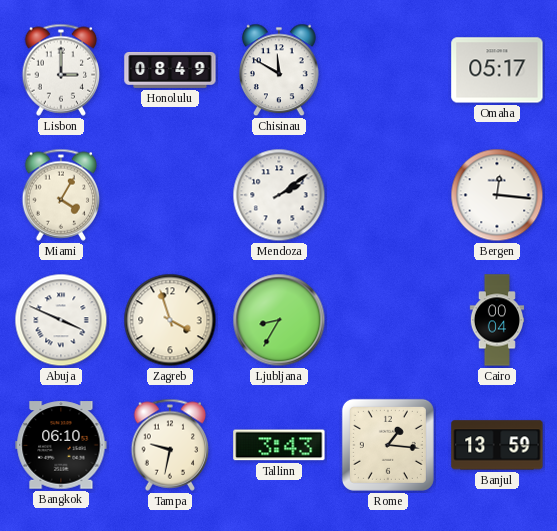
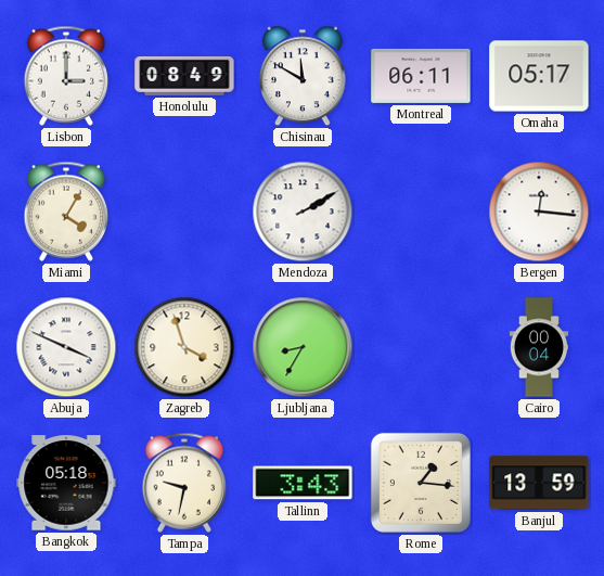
Montreal: none -> 06:11
Mendoza: 2:09 -> 2:10
Bangkok: 06:10 -> 05:18
